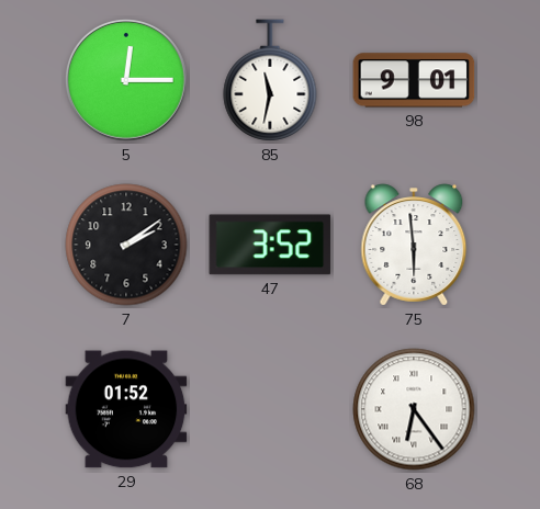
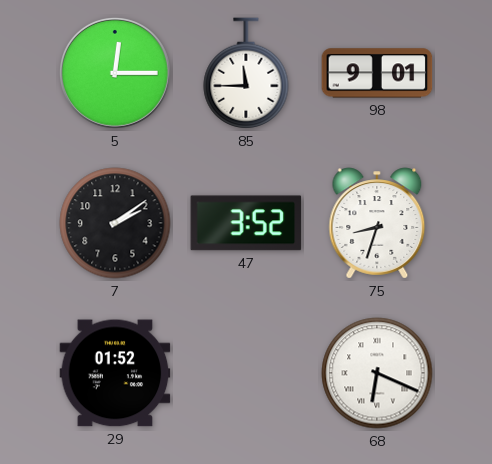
85: 11:32 -> 11:45
75: 5:59 -> 8:33
68: 6:24 -> 6:19
